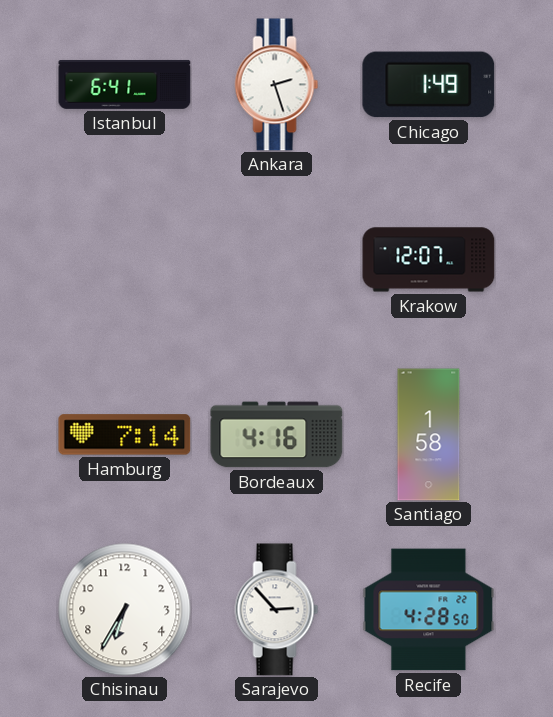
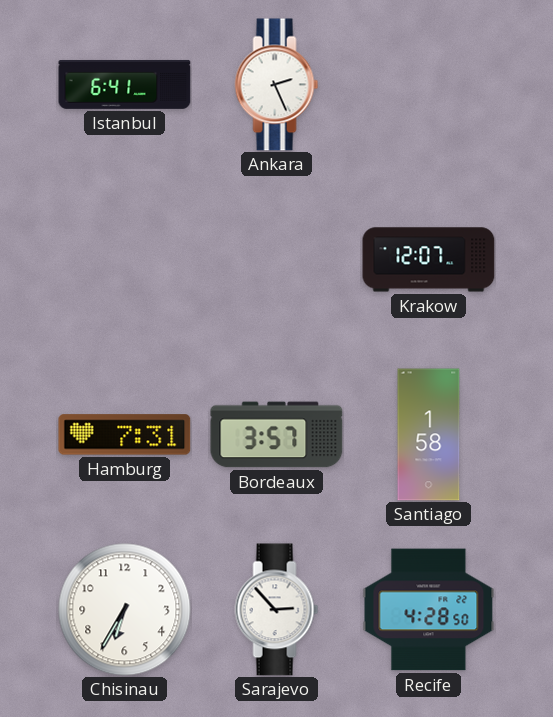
Ankara: 2:27 -> 2:26
Chicago: 1:49 -> none
Hamburg: 7:14 -> 7:31
Bordeaux: 4:16 -> 3:57
